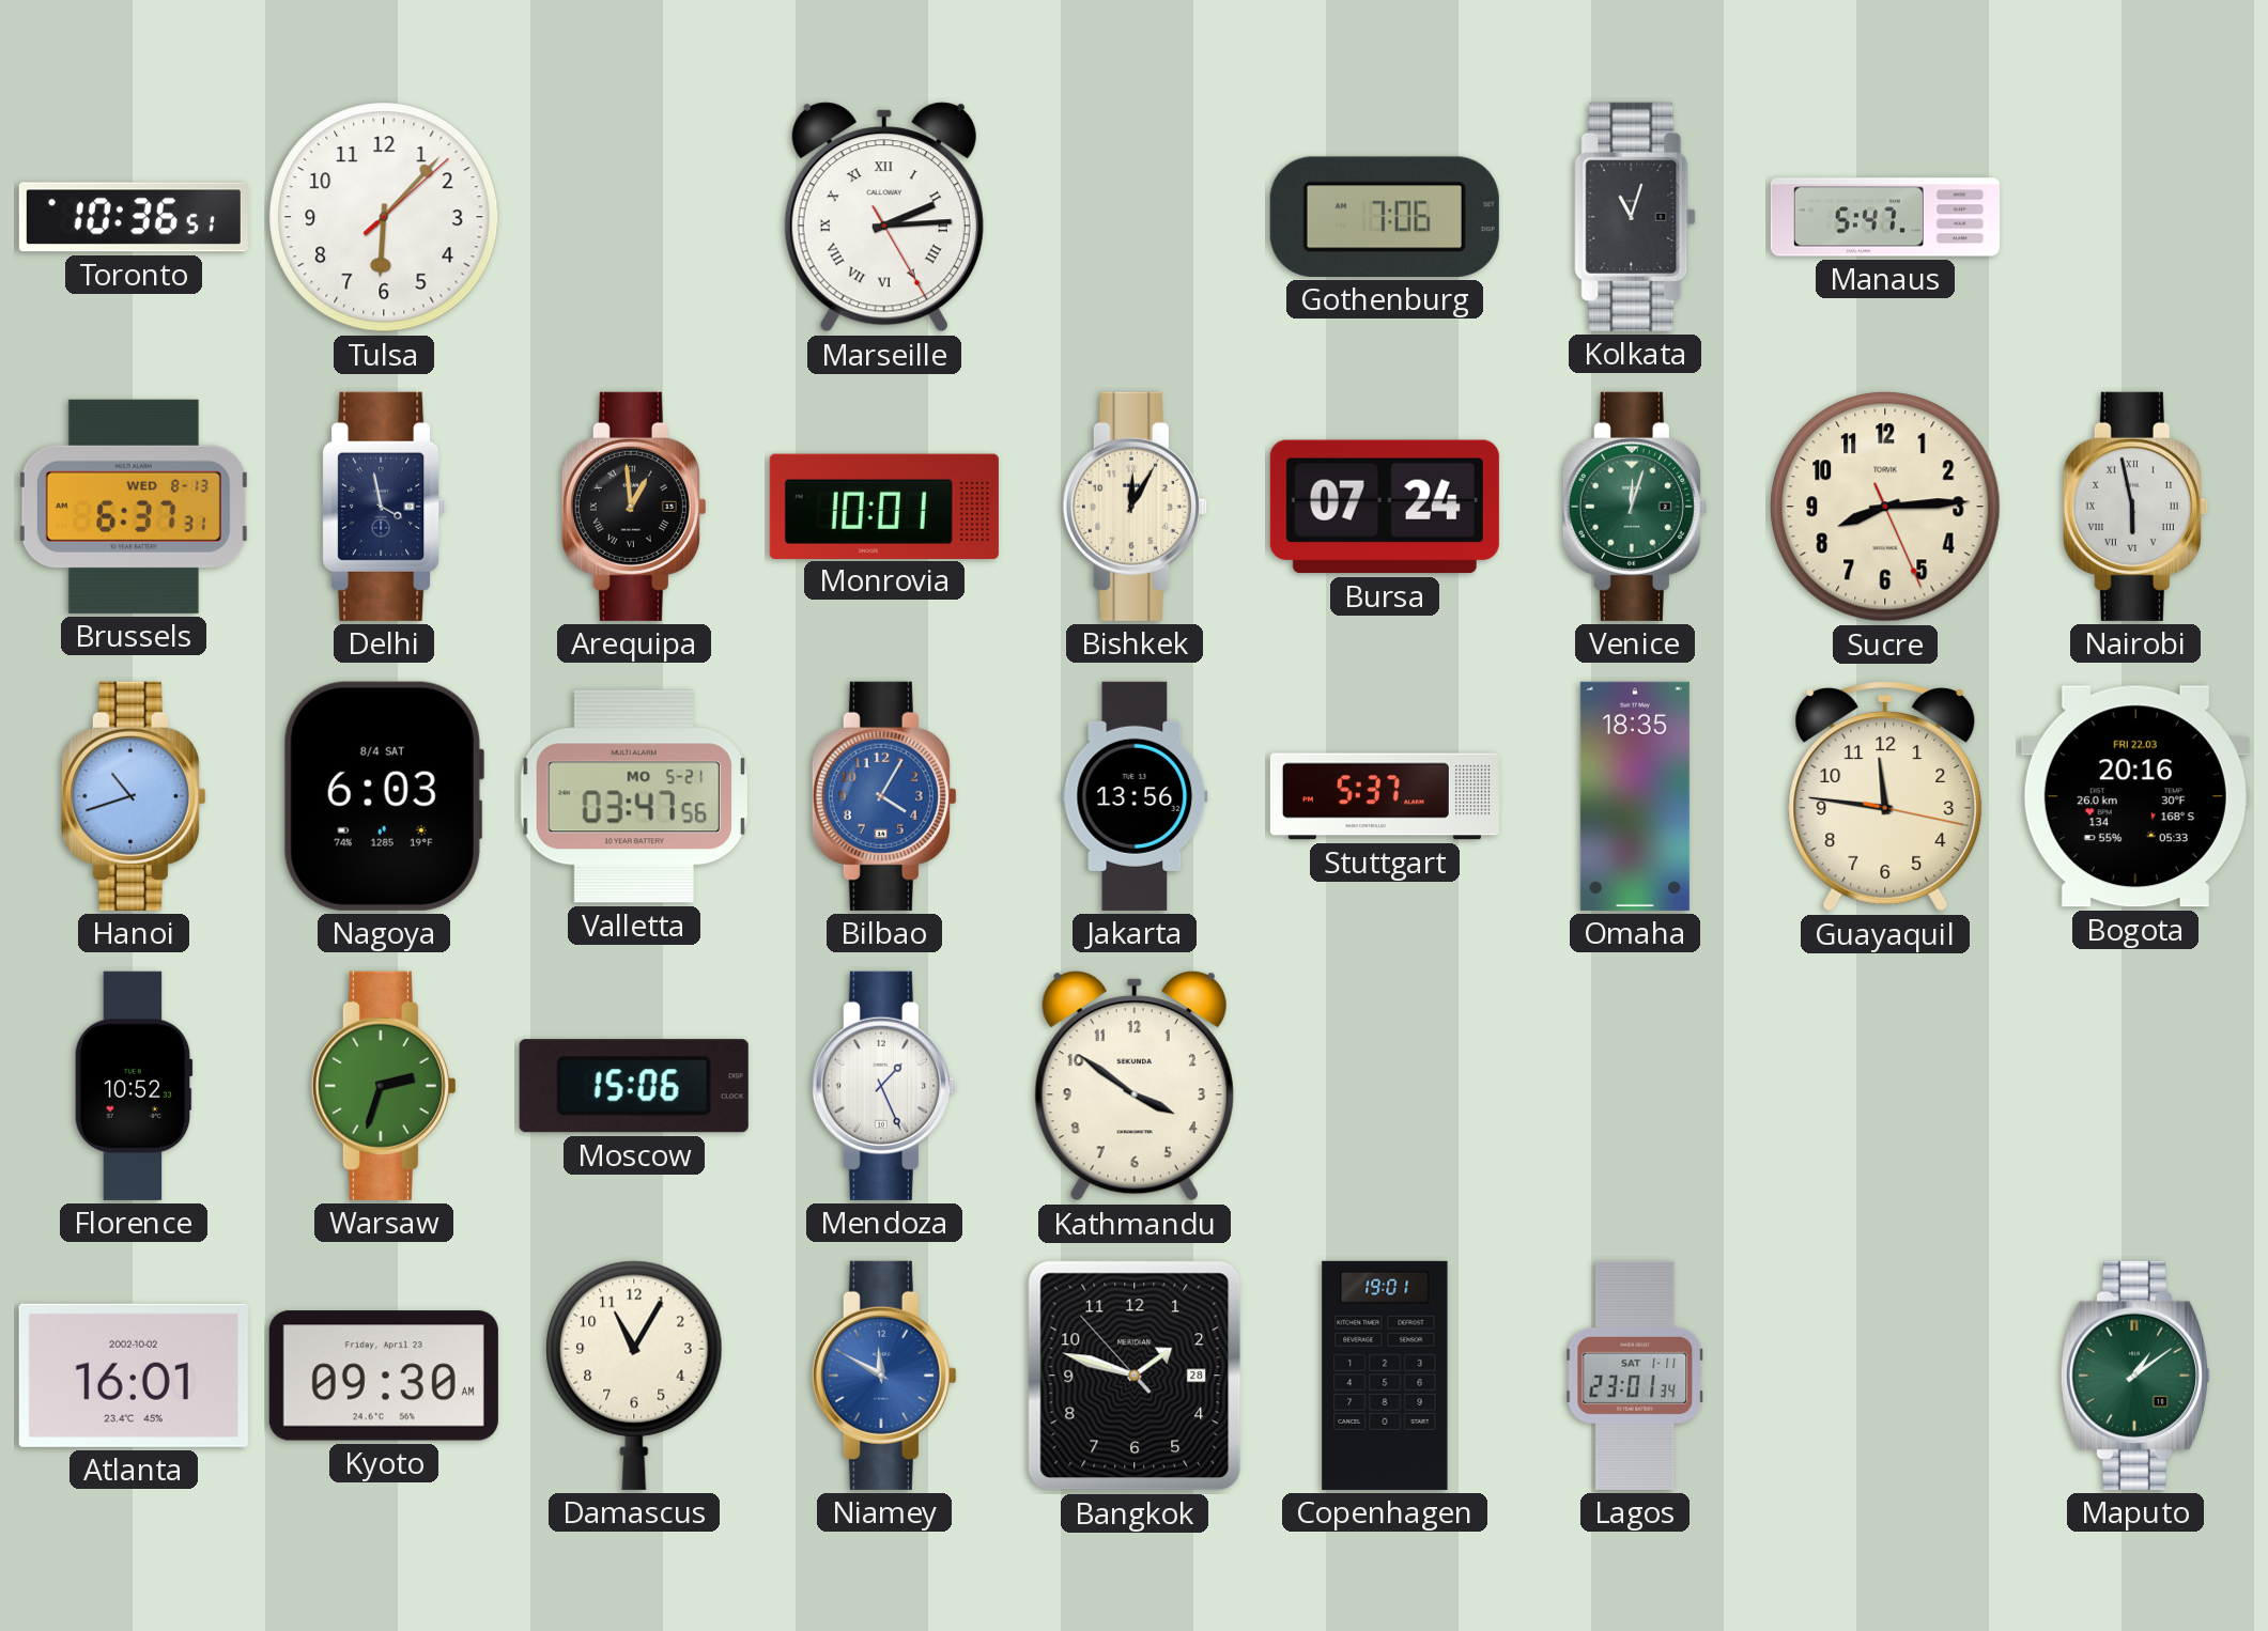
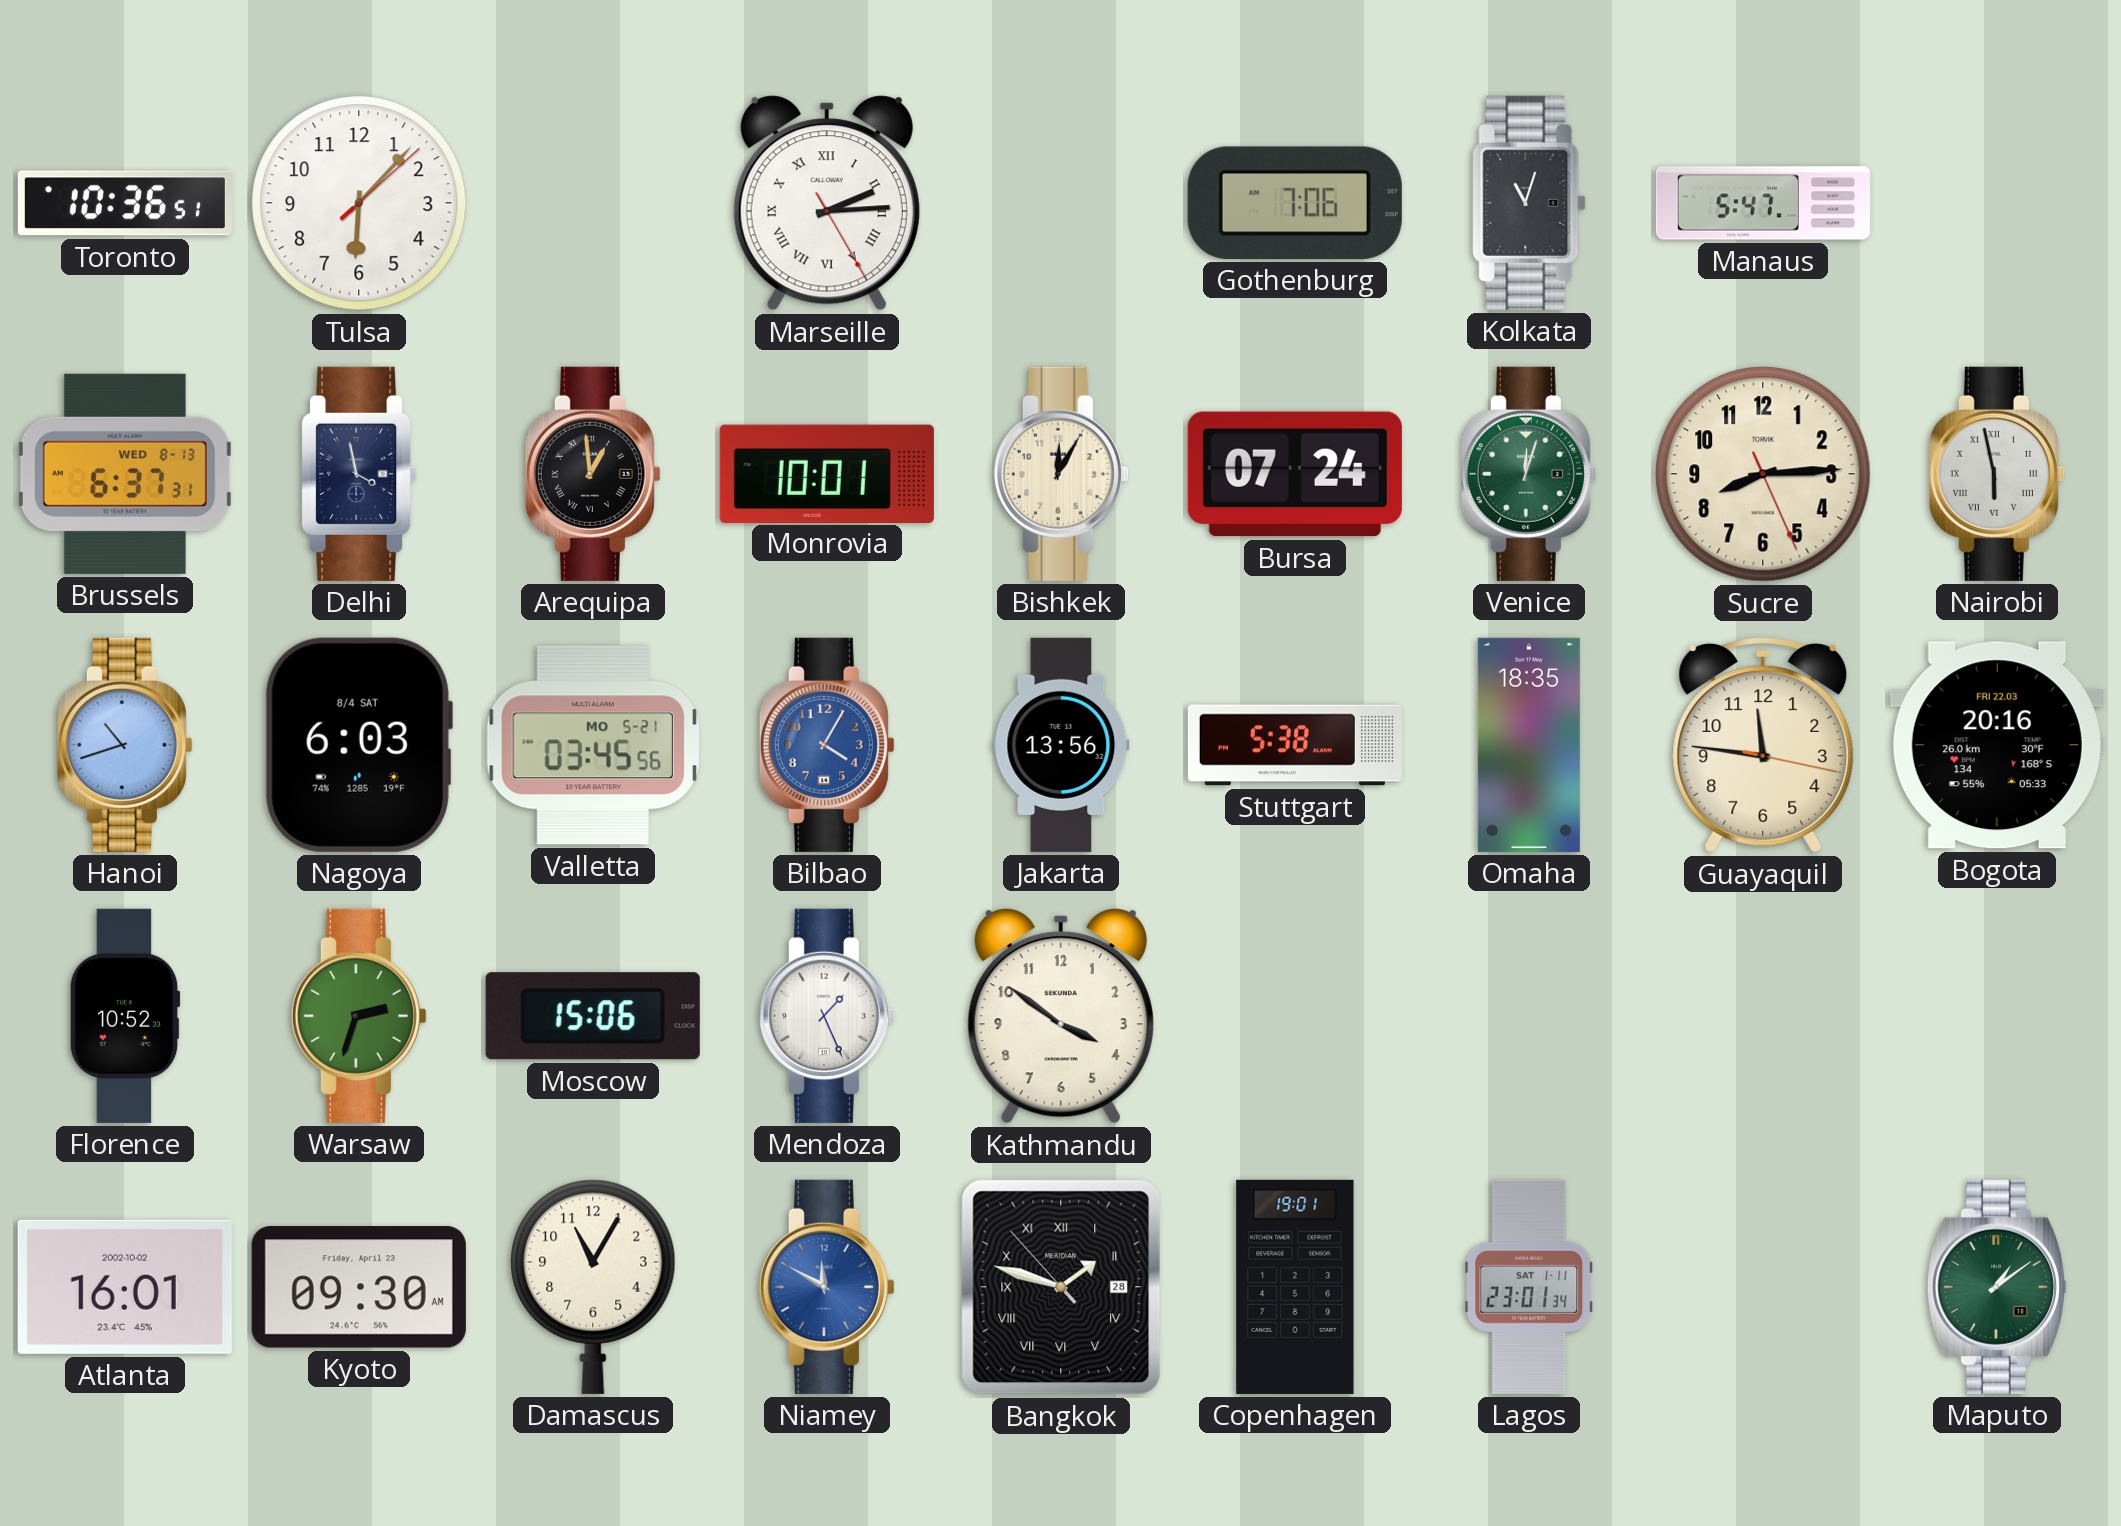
Valletta: 03:47 -> 03:45
Stuttgart: 5:37 -> 5:38
Bangkok numerals: Arabic -> Roman
